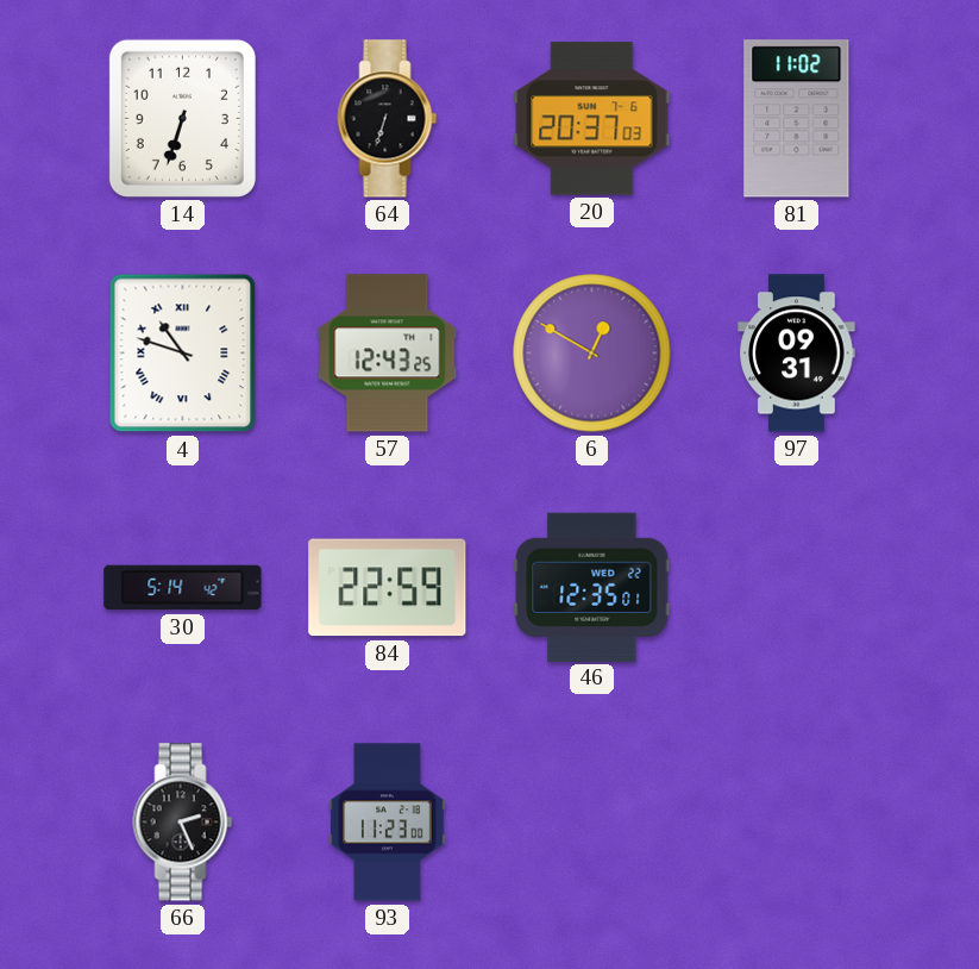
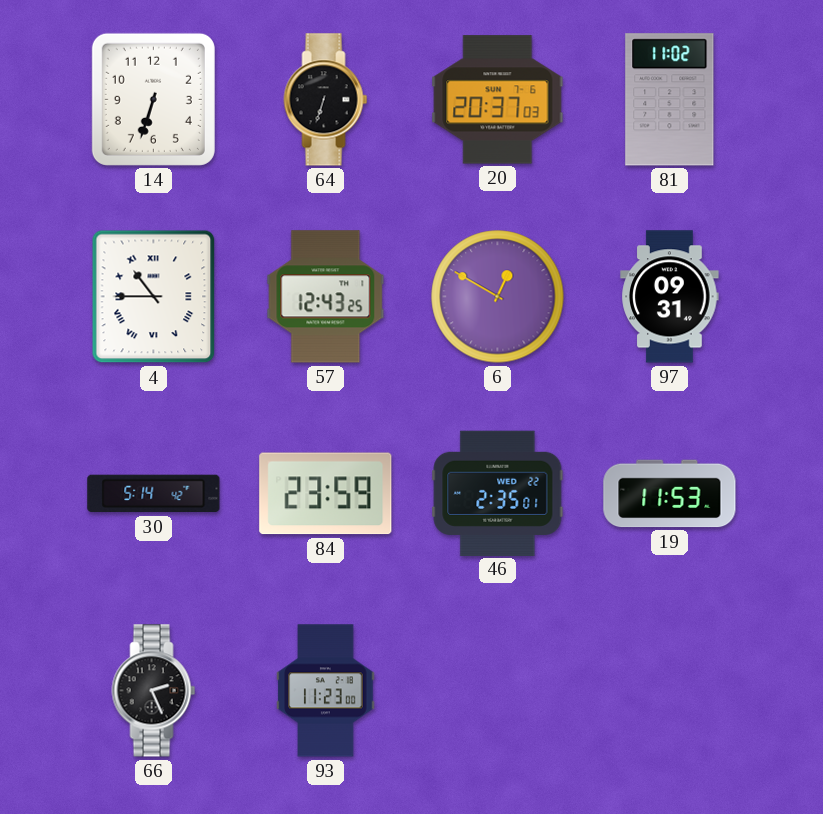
4: 10:48 -> 10:45
84: 22:59 -> 23:59
46: 12:35 -> 2:35
19: none -> 11:53
